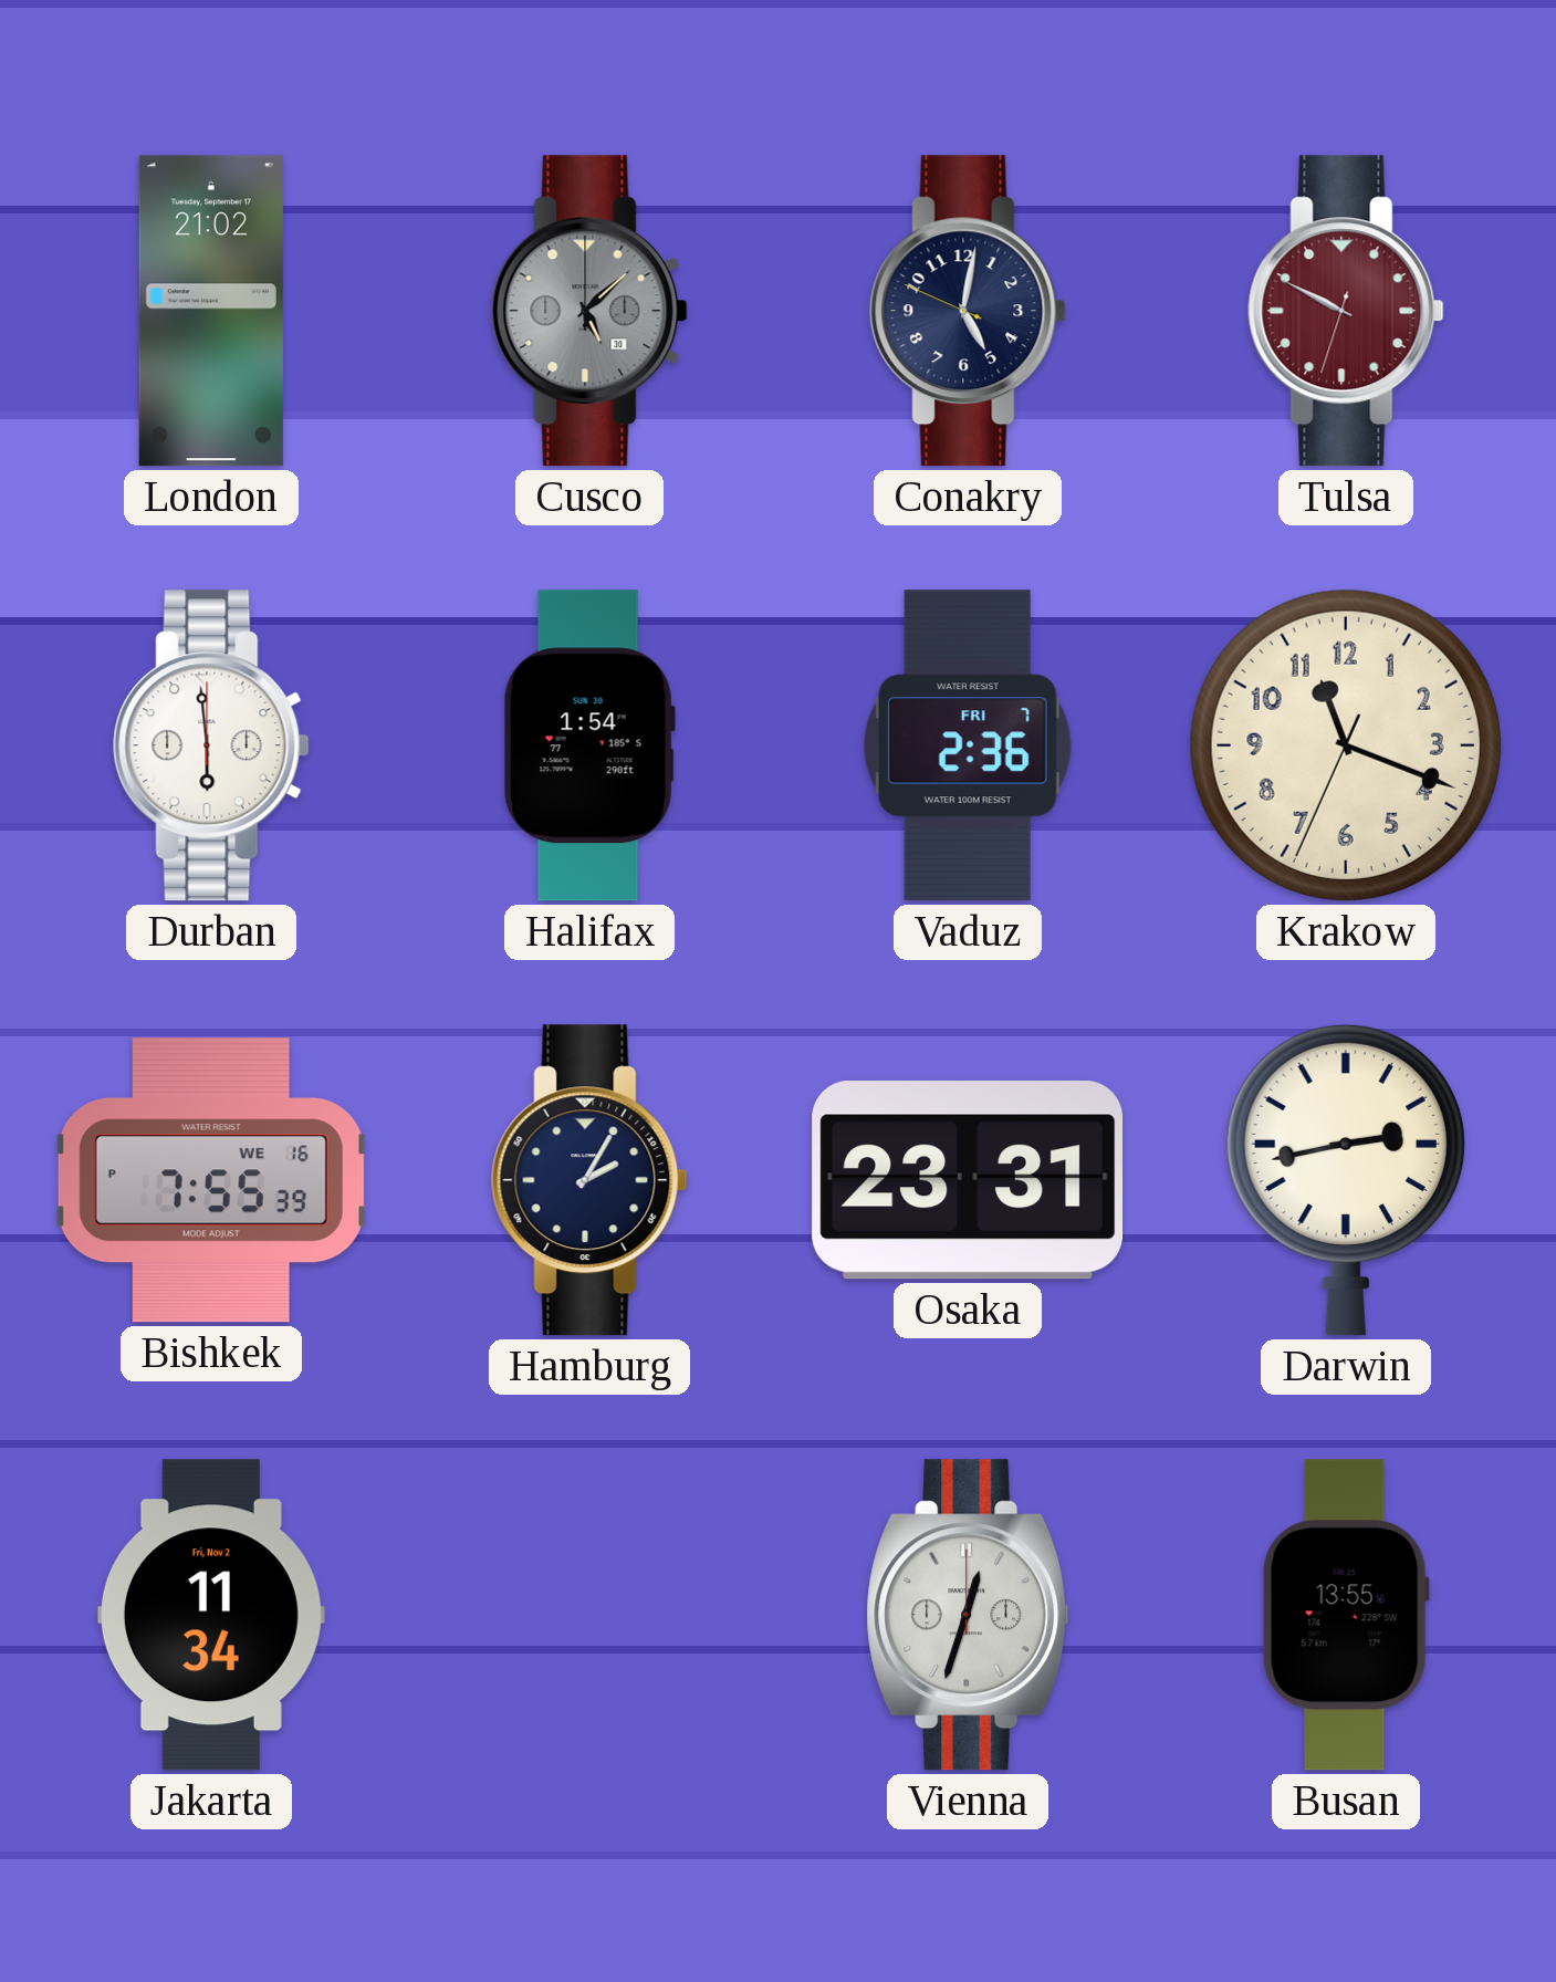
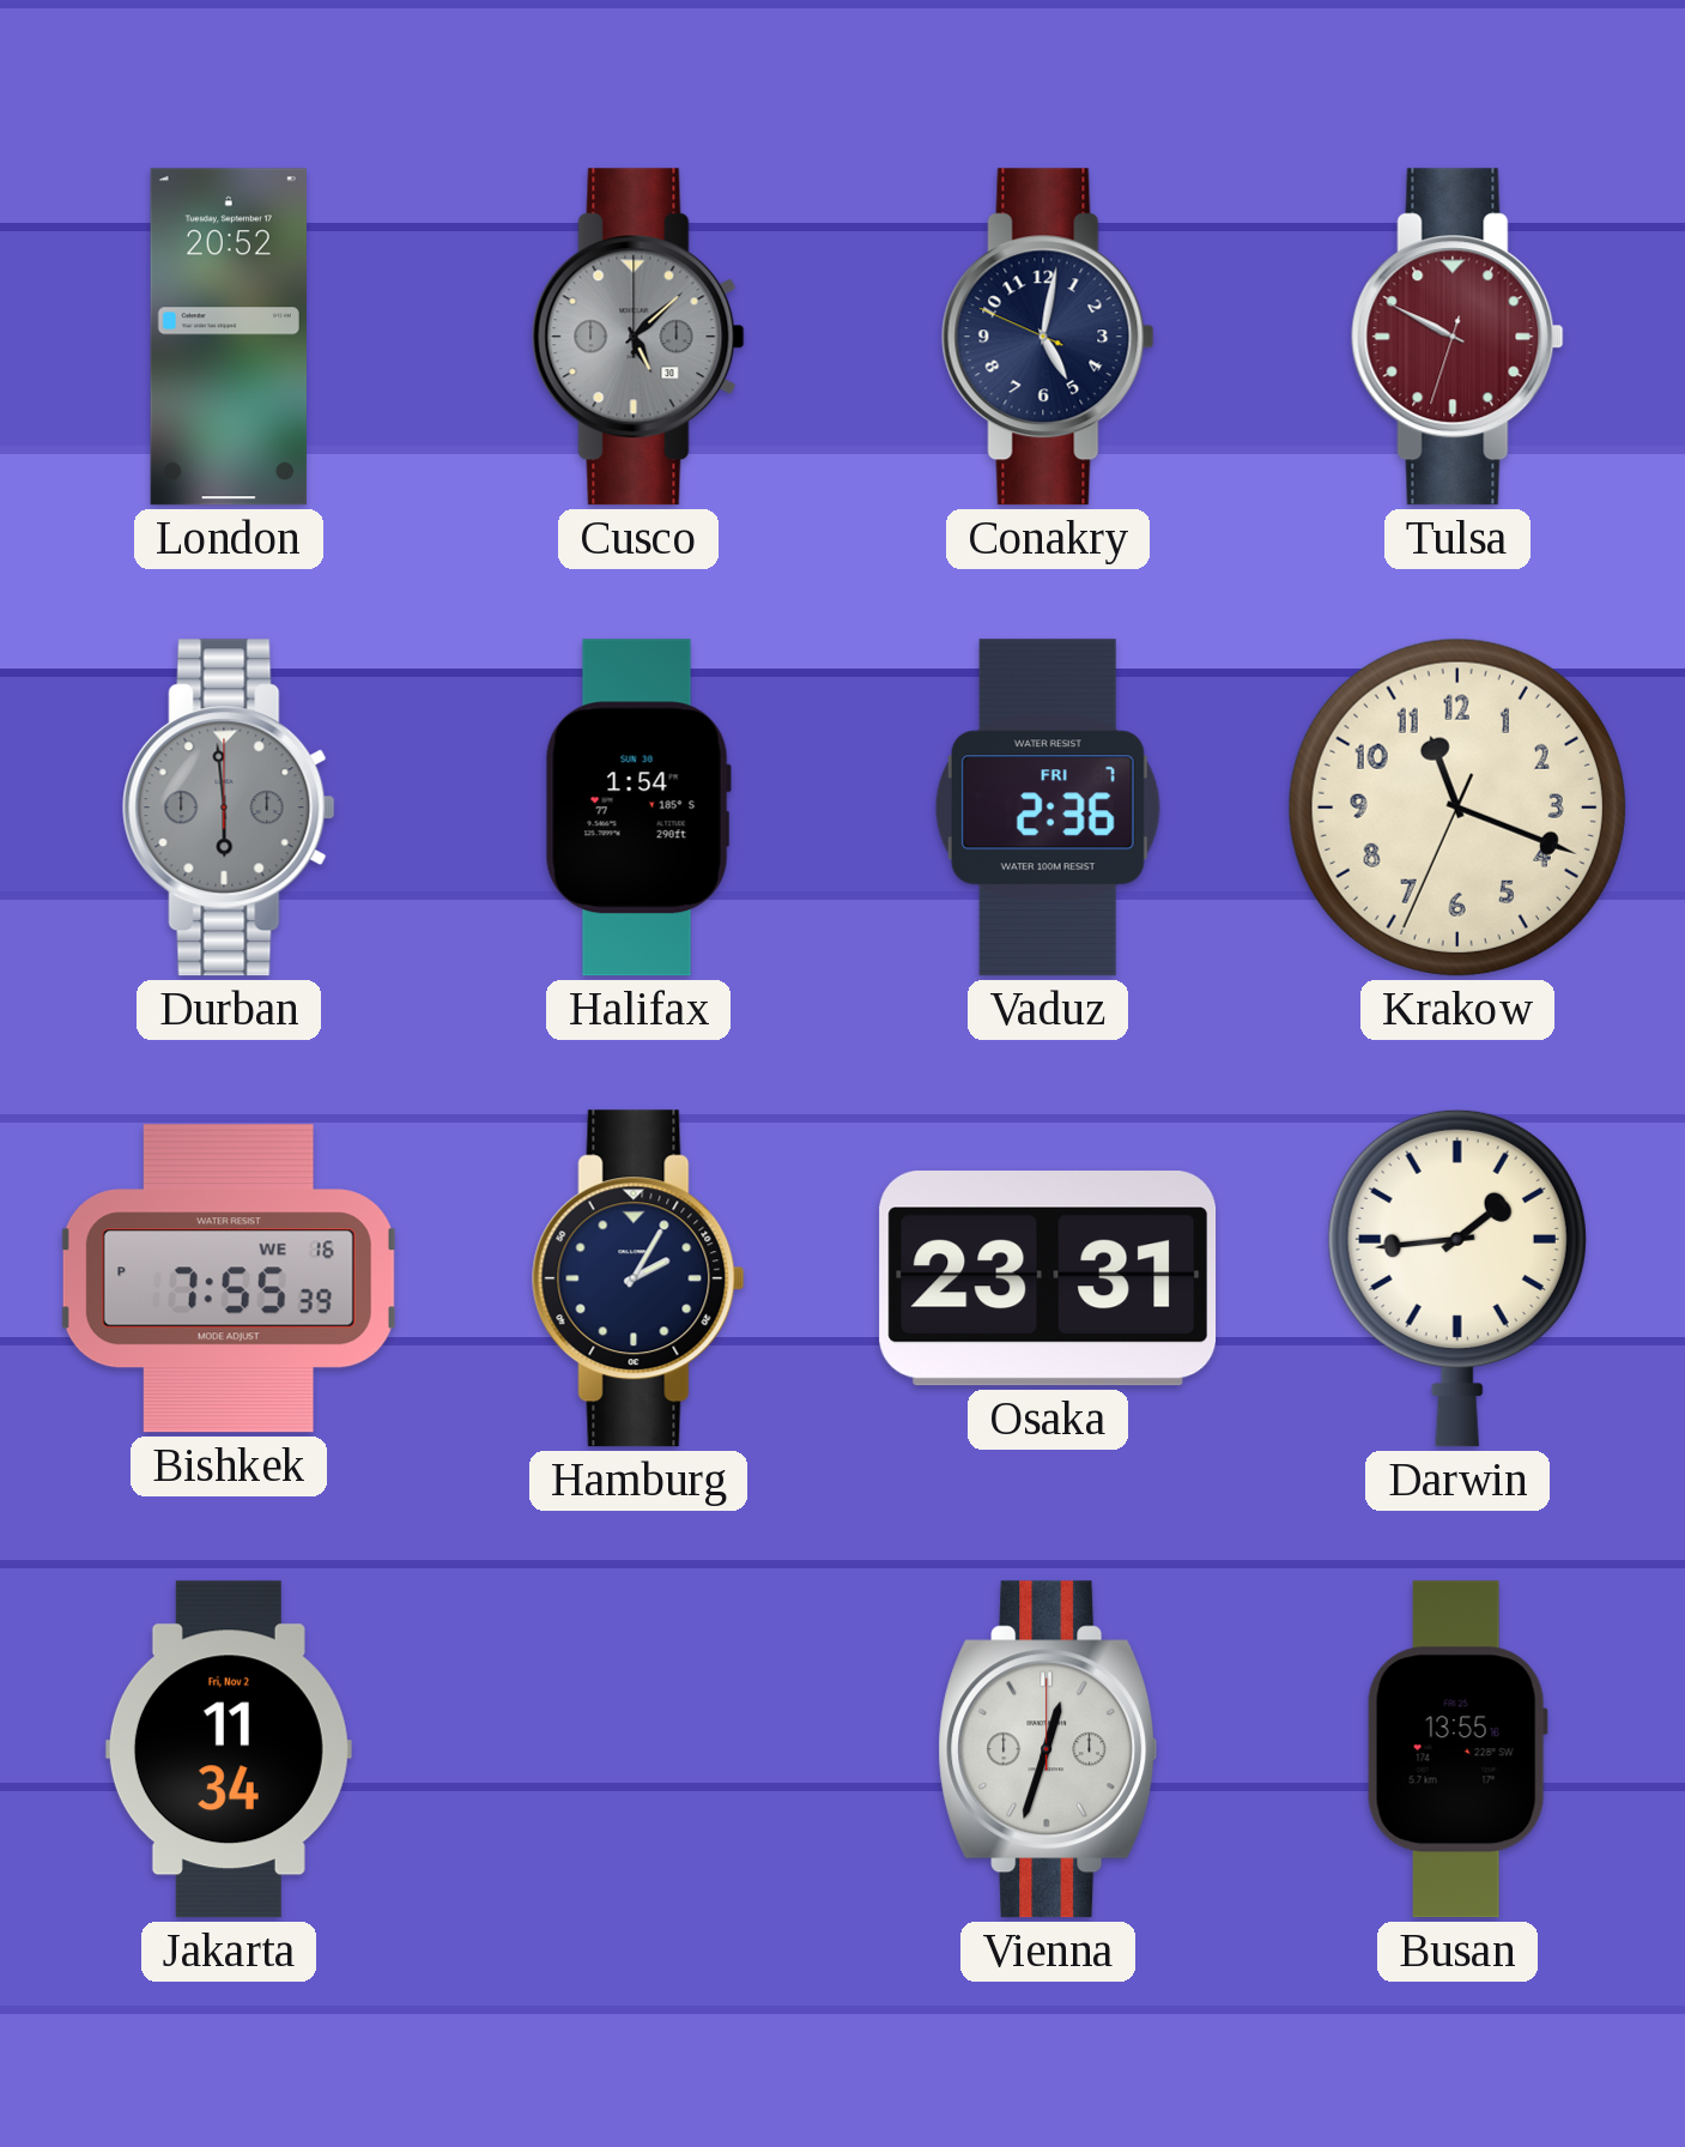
London: 21:02 -> 20:52
Durban dial: white -> grey
Darwin: 2:43 -> 1:44
